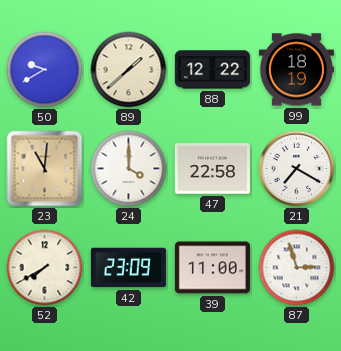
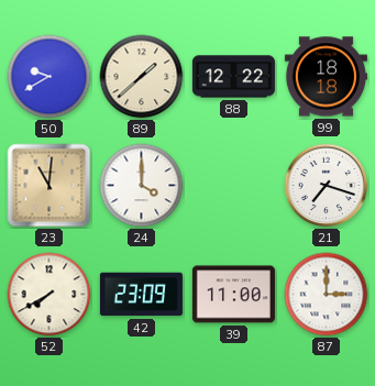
99: 18:19 -> 18:18
47: 22:58 -> none
21: 7:20 -> 7:18
87: 2:57 -> 3:00
